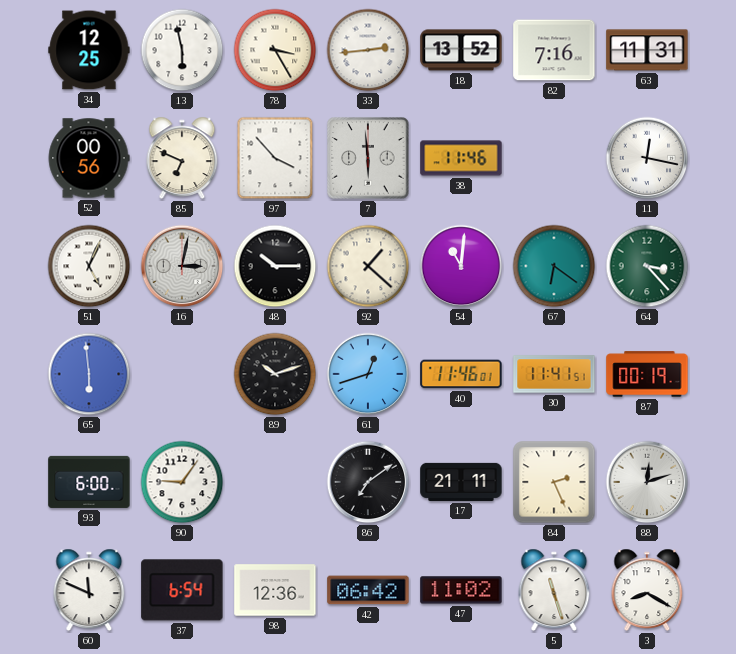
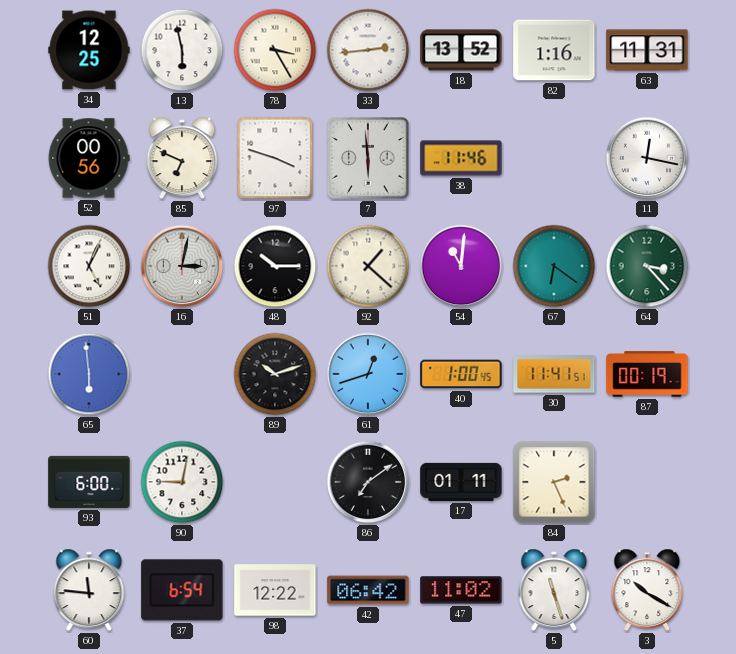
82: 7:16 -> 1:16
97: 3:53 -> 3:48
40: 11:46 -> 1:00
90: 9:06 -> 9:02
17: 21:11 -> 01:11
88: 12:12 -> none
60: 11:49 -> 11:46
98: 12:36 -> 12:22
3: 8:20 -> 10:20
